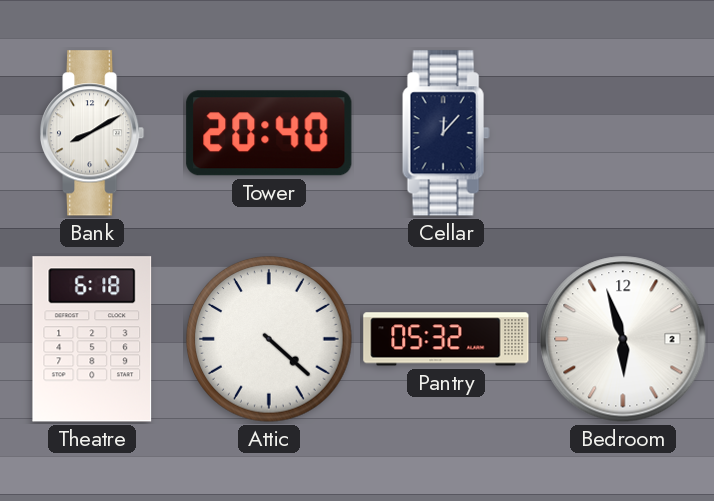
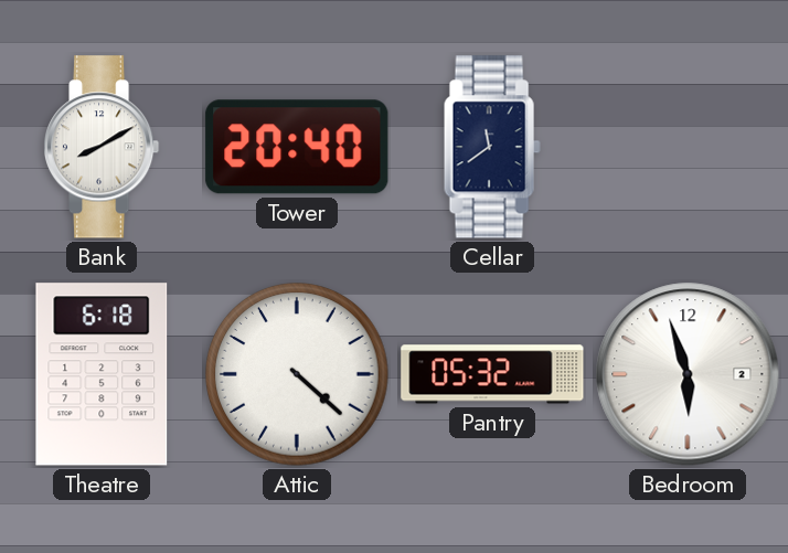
Cellar: 12:07 -> 11:39
